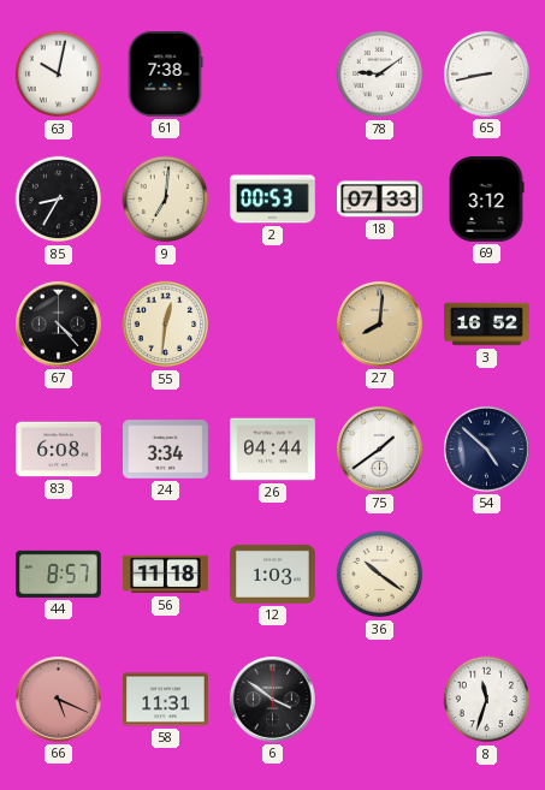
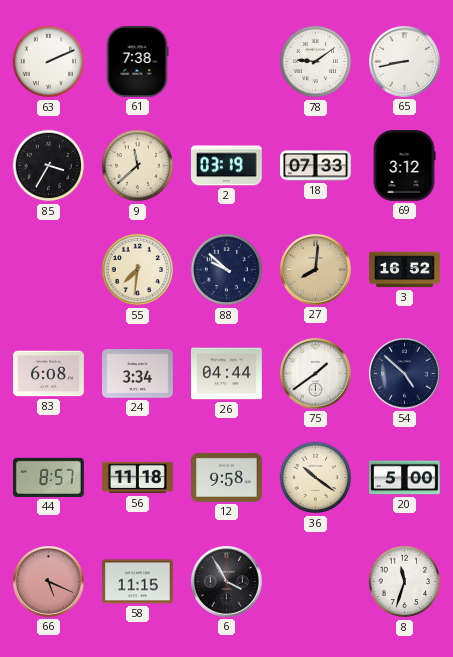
63: 10:02 -> 2:11
85: 8:35 -> 3:35
9: 7:01 -> 11:38
2: 00:53 -> 03:19
67: 4:23 -> none
55: 12:31 -> 7:31
88: none -> 9:52
12: 1:03 -> 9:58
20: none -> 5:00
58: 11:31 -> 11:15
6: 3:51 -> 3:55
